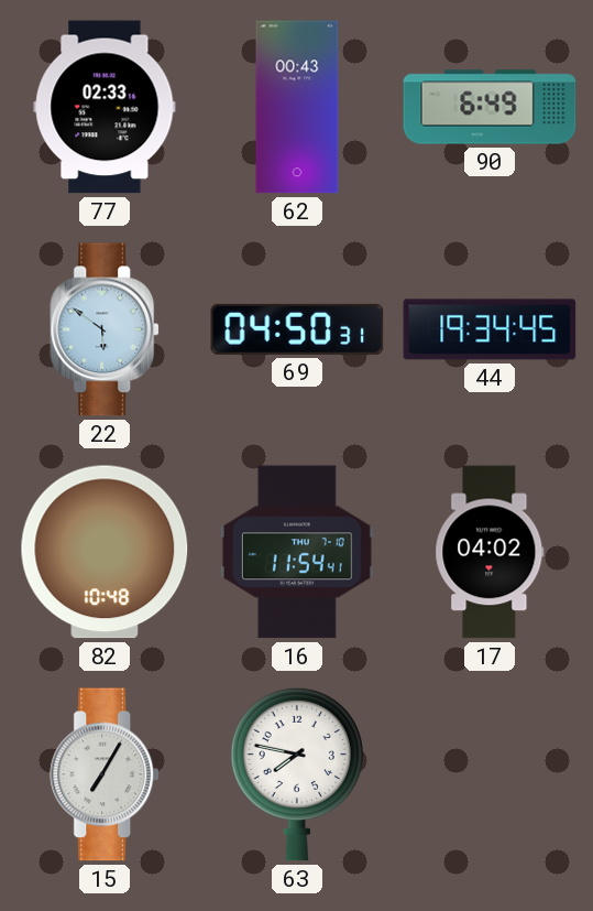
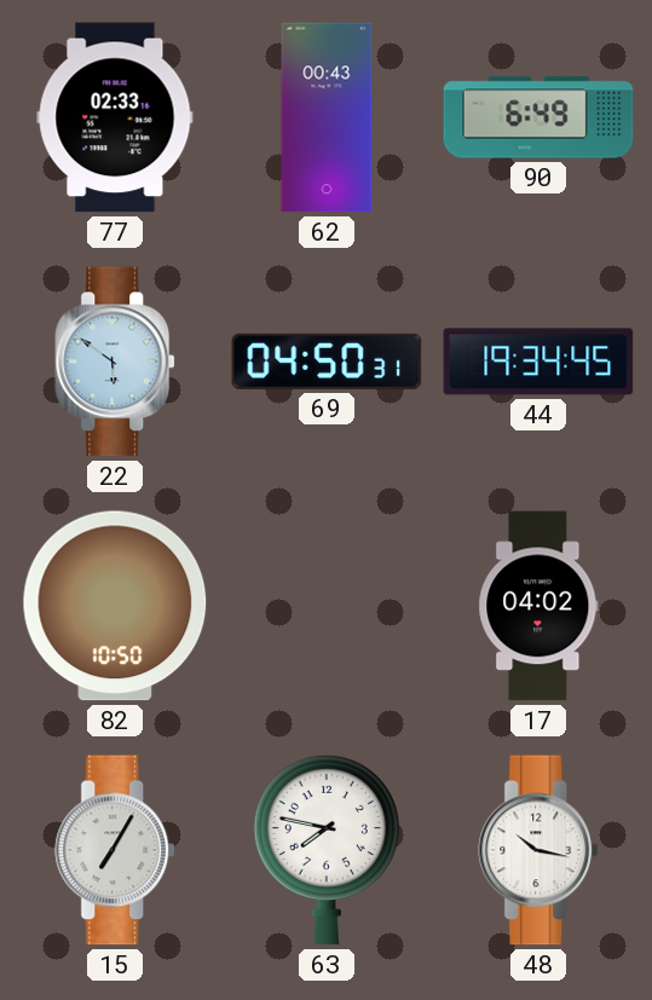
82: 10:48 -> 10:50
16: 11:54 -> none
48: none -> 10:17
